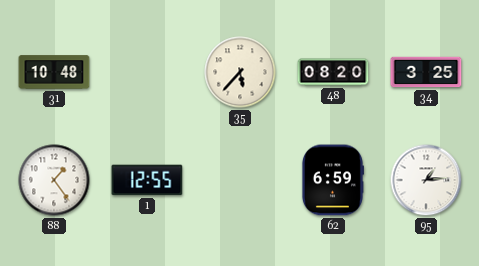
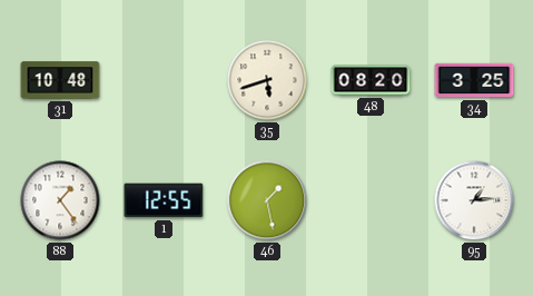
35: 5:37 -> 5:42
46: none -> 1:28
62: 6:59 -> none
